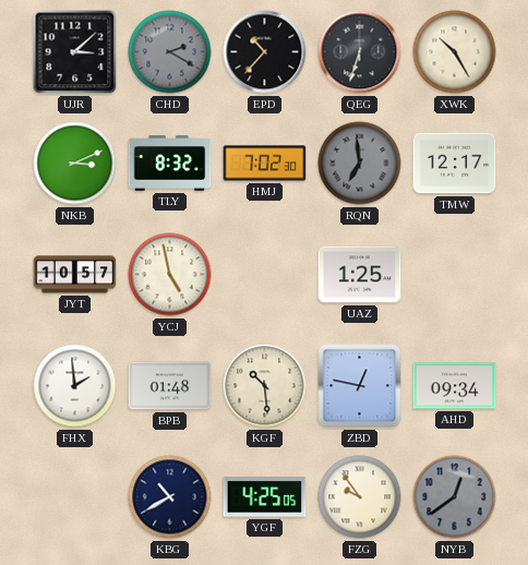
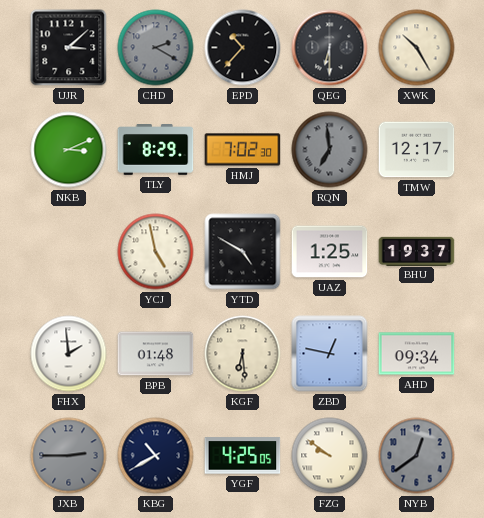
QEG: 6:33 -> 6:30
TLY: 8:32 -> 8:29
JYT: 10:57 -> none
YTD: none -> 4:50
BHU: none -> 19:37
KGF: 10:29 -> 6:29
JXB: none -> 2:45
FZG: 9:54 -> 9:51
